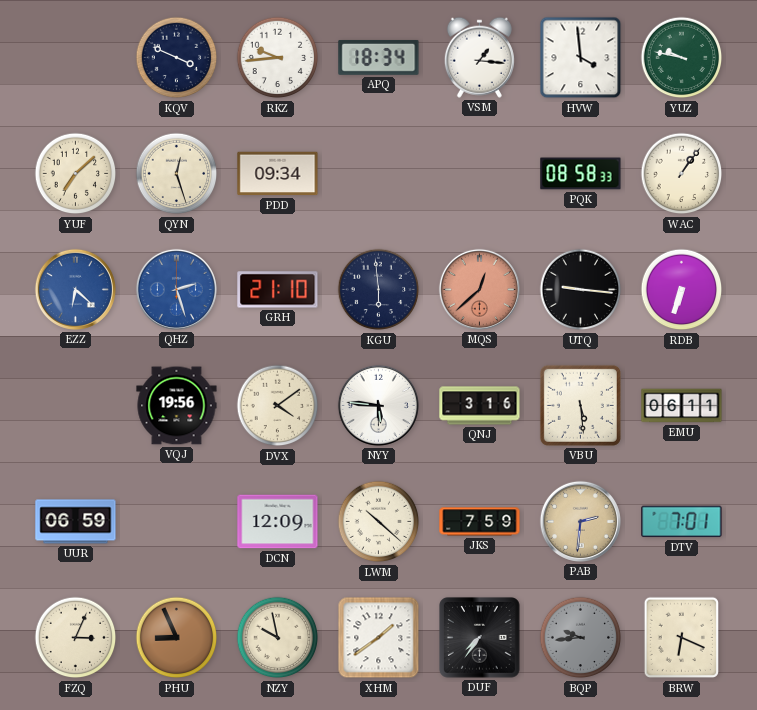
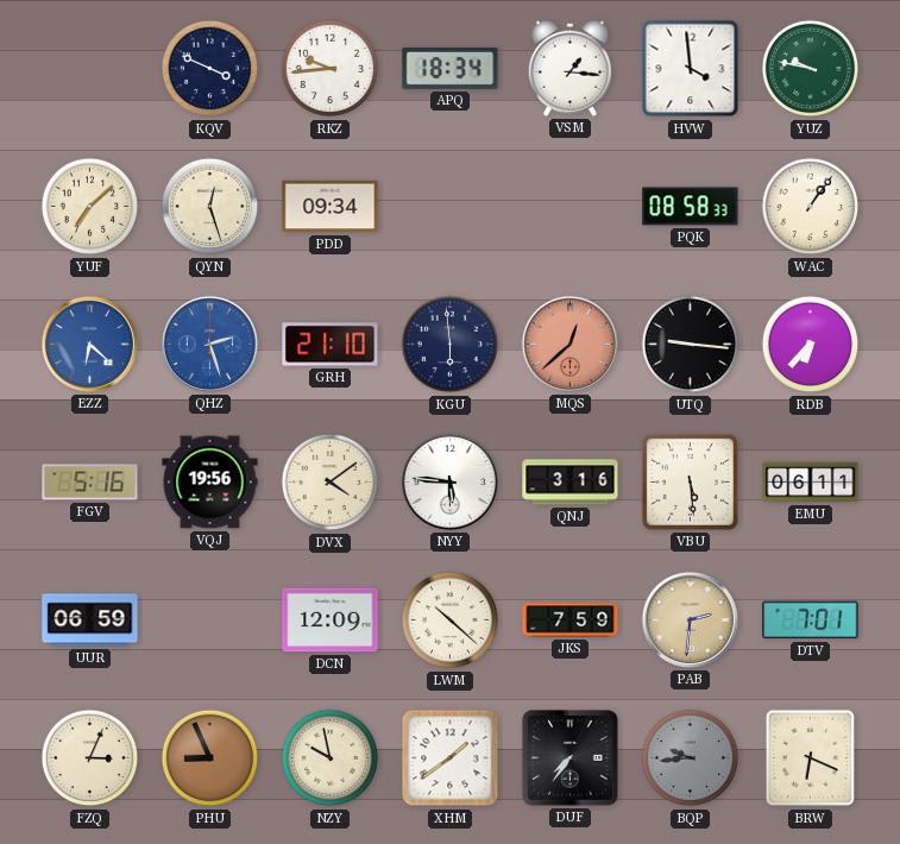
RDB: 6:33 -> 6:37
FGV: none -> 5:16
